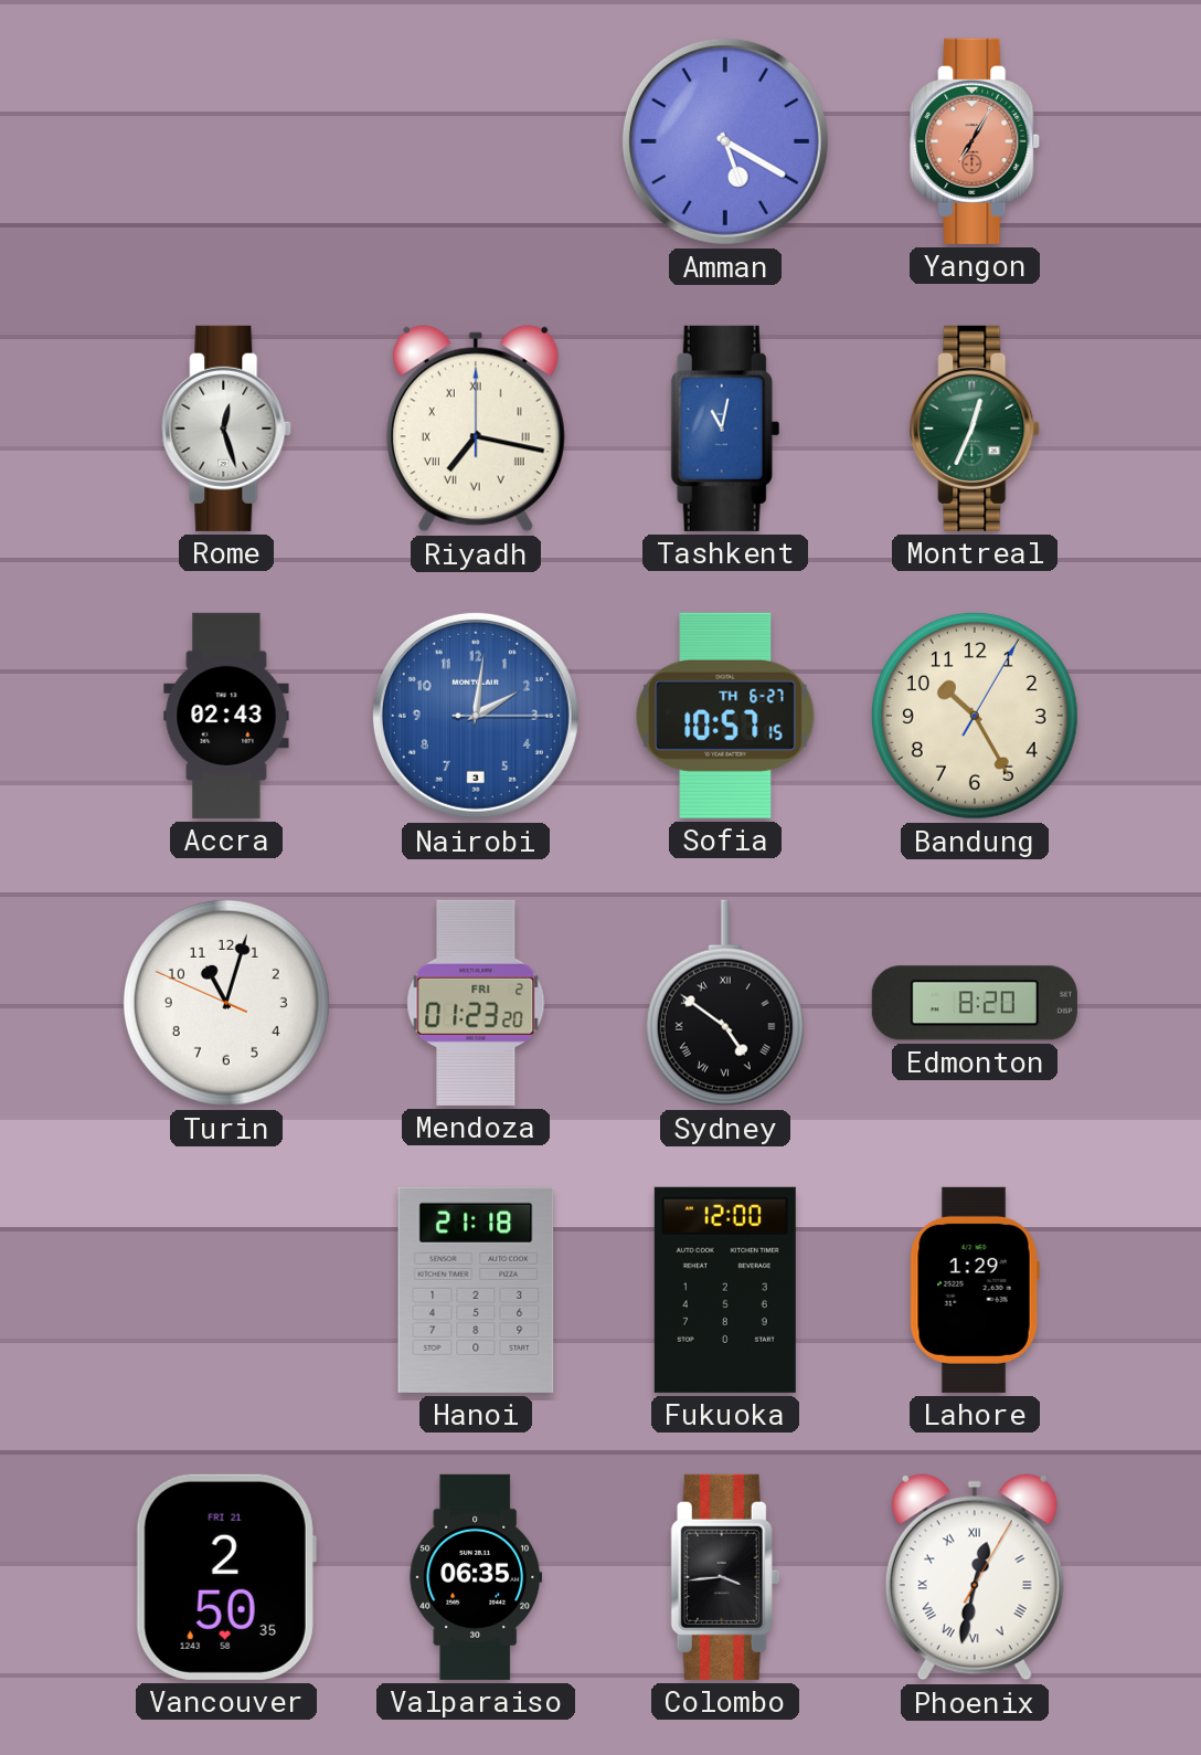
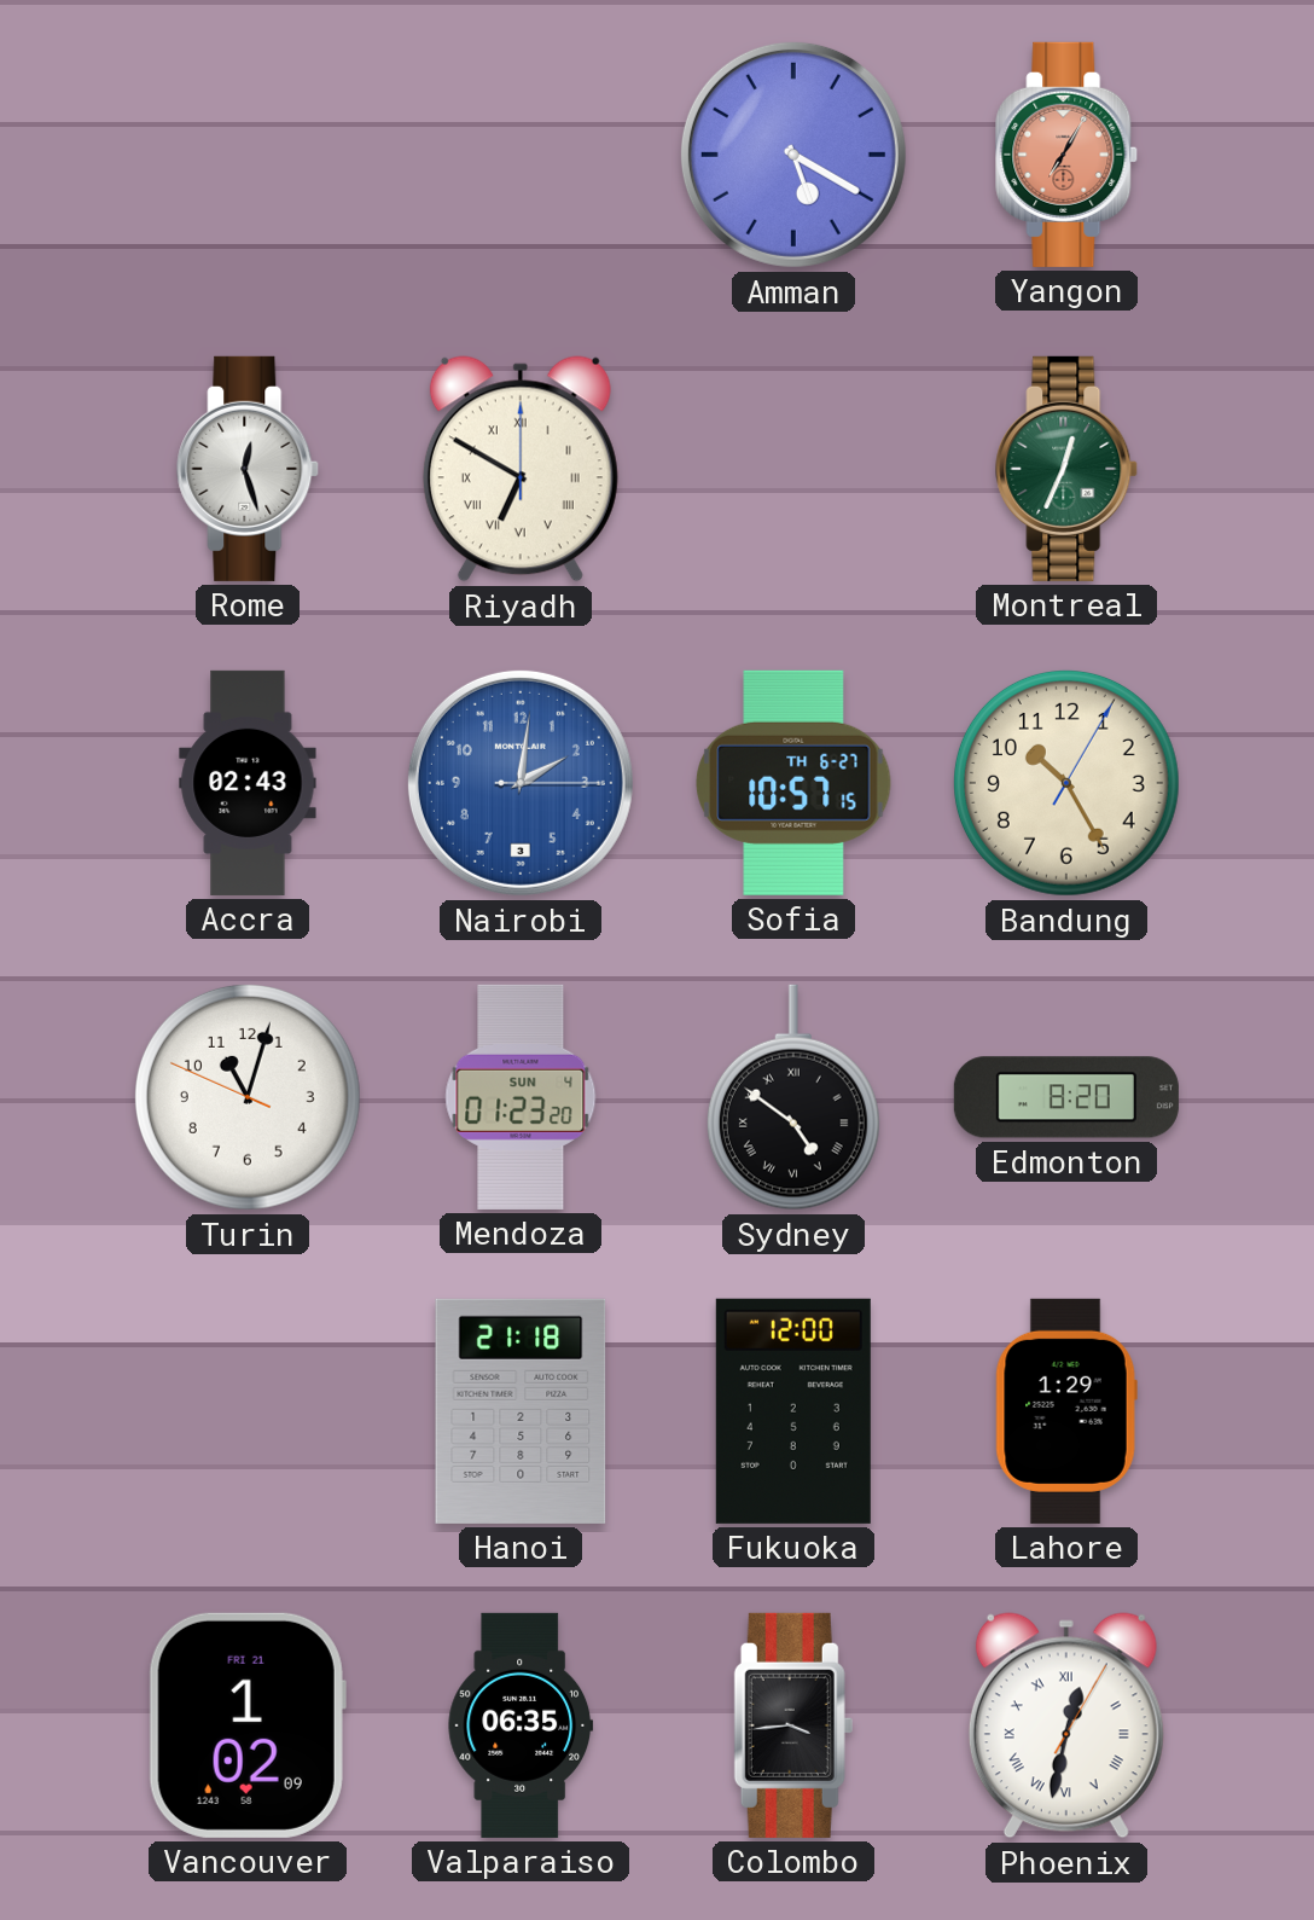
Riyadh: 7:17 -> 6:50
Tashkent: 11:02 -> none
Mendoza date: FRI 2 -> SUN 4
Vancouver: 2:50 -> 1:02
